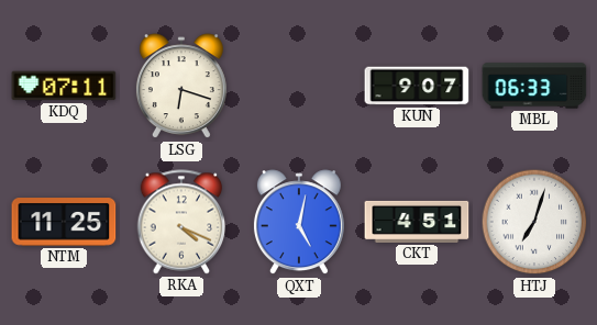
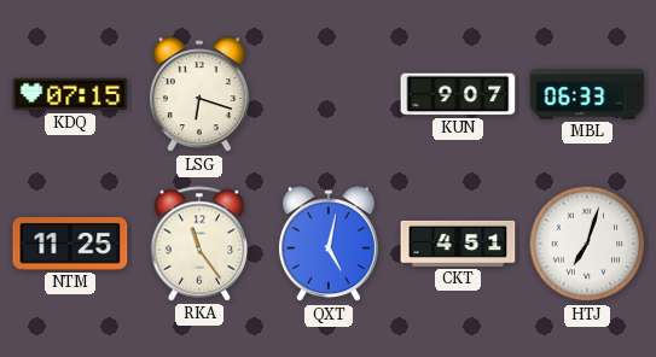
KDQ: 07:11 -> 07:15
RKA: 4:19 -> 11:24
